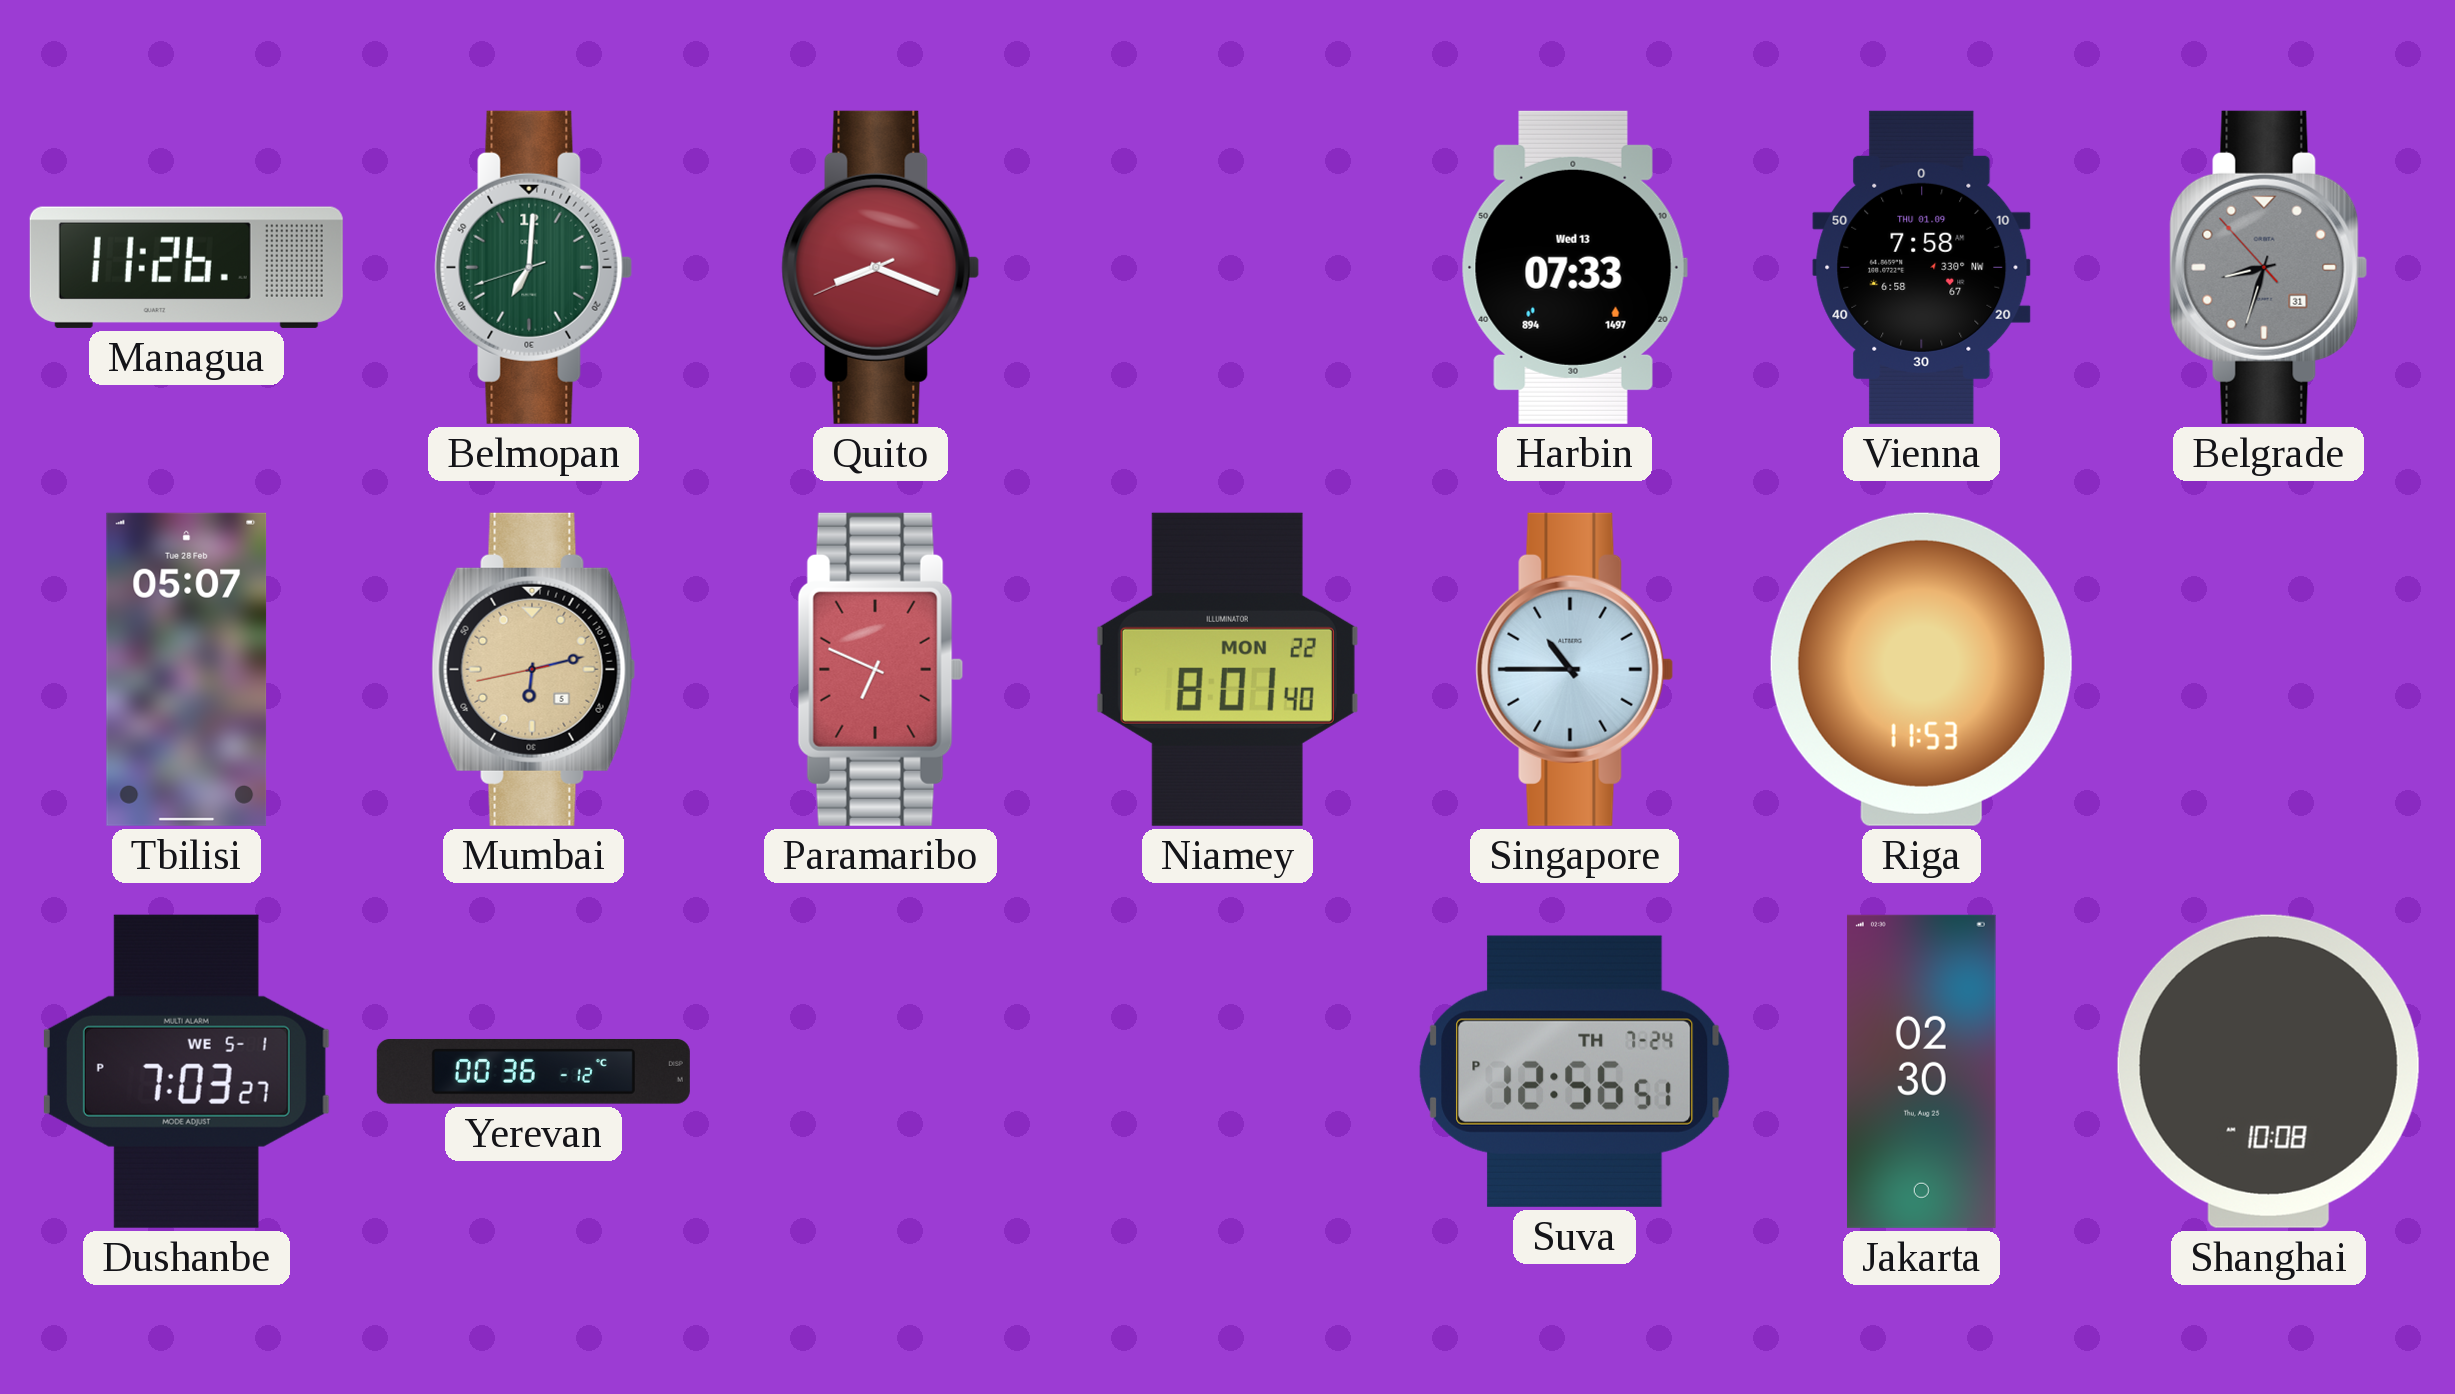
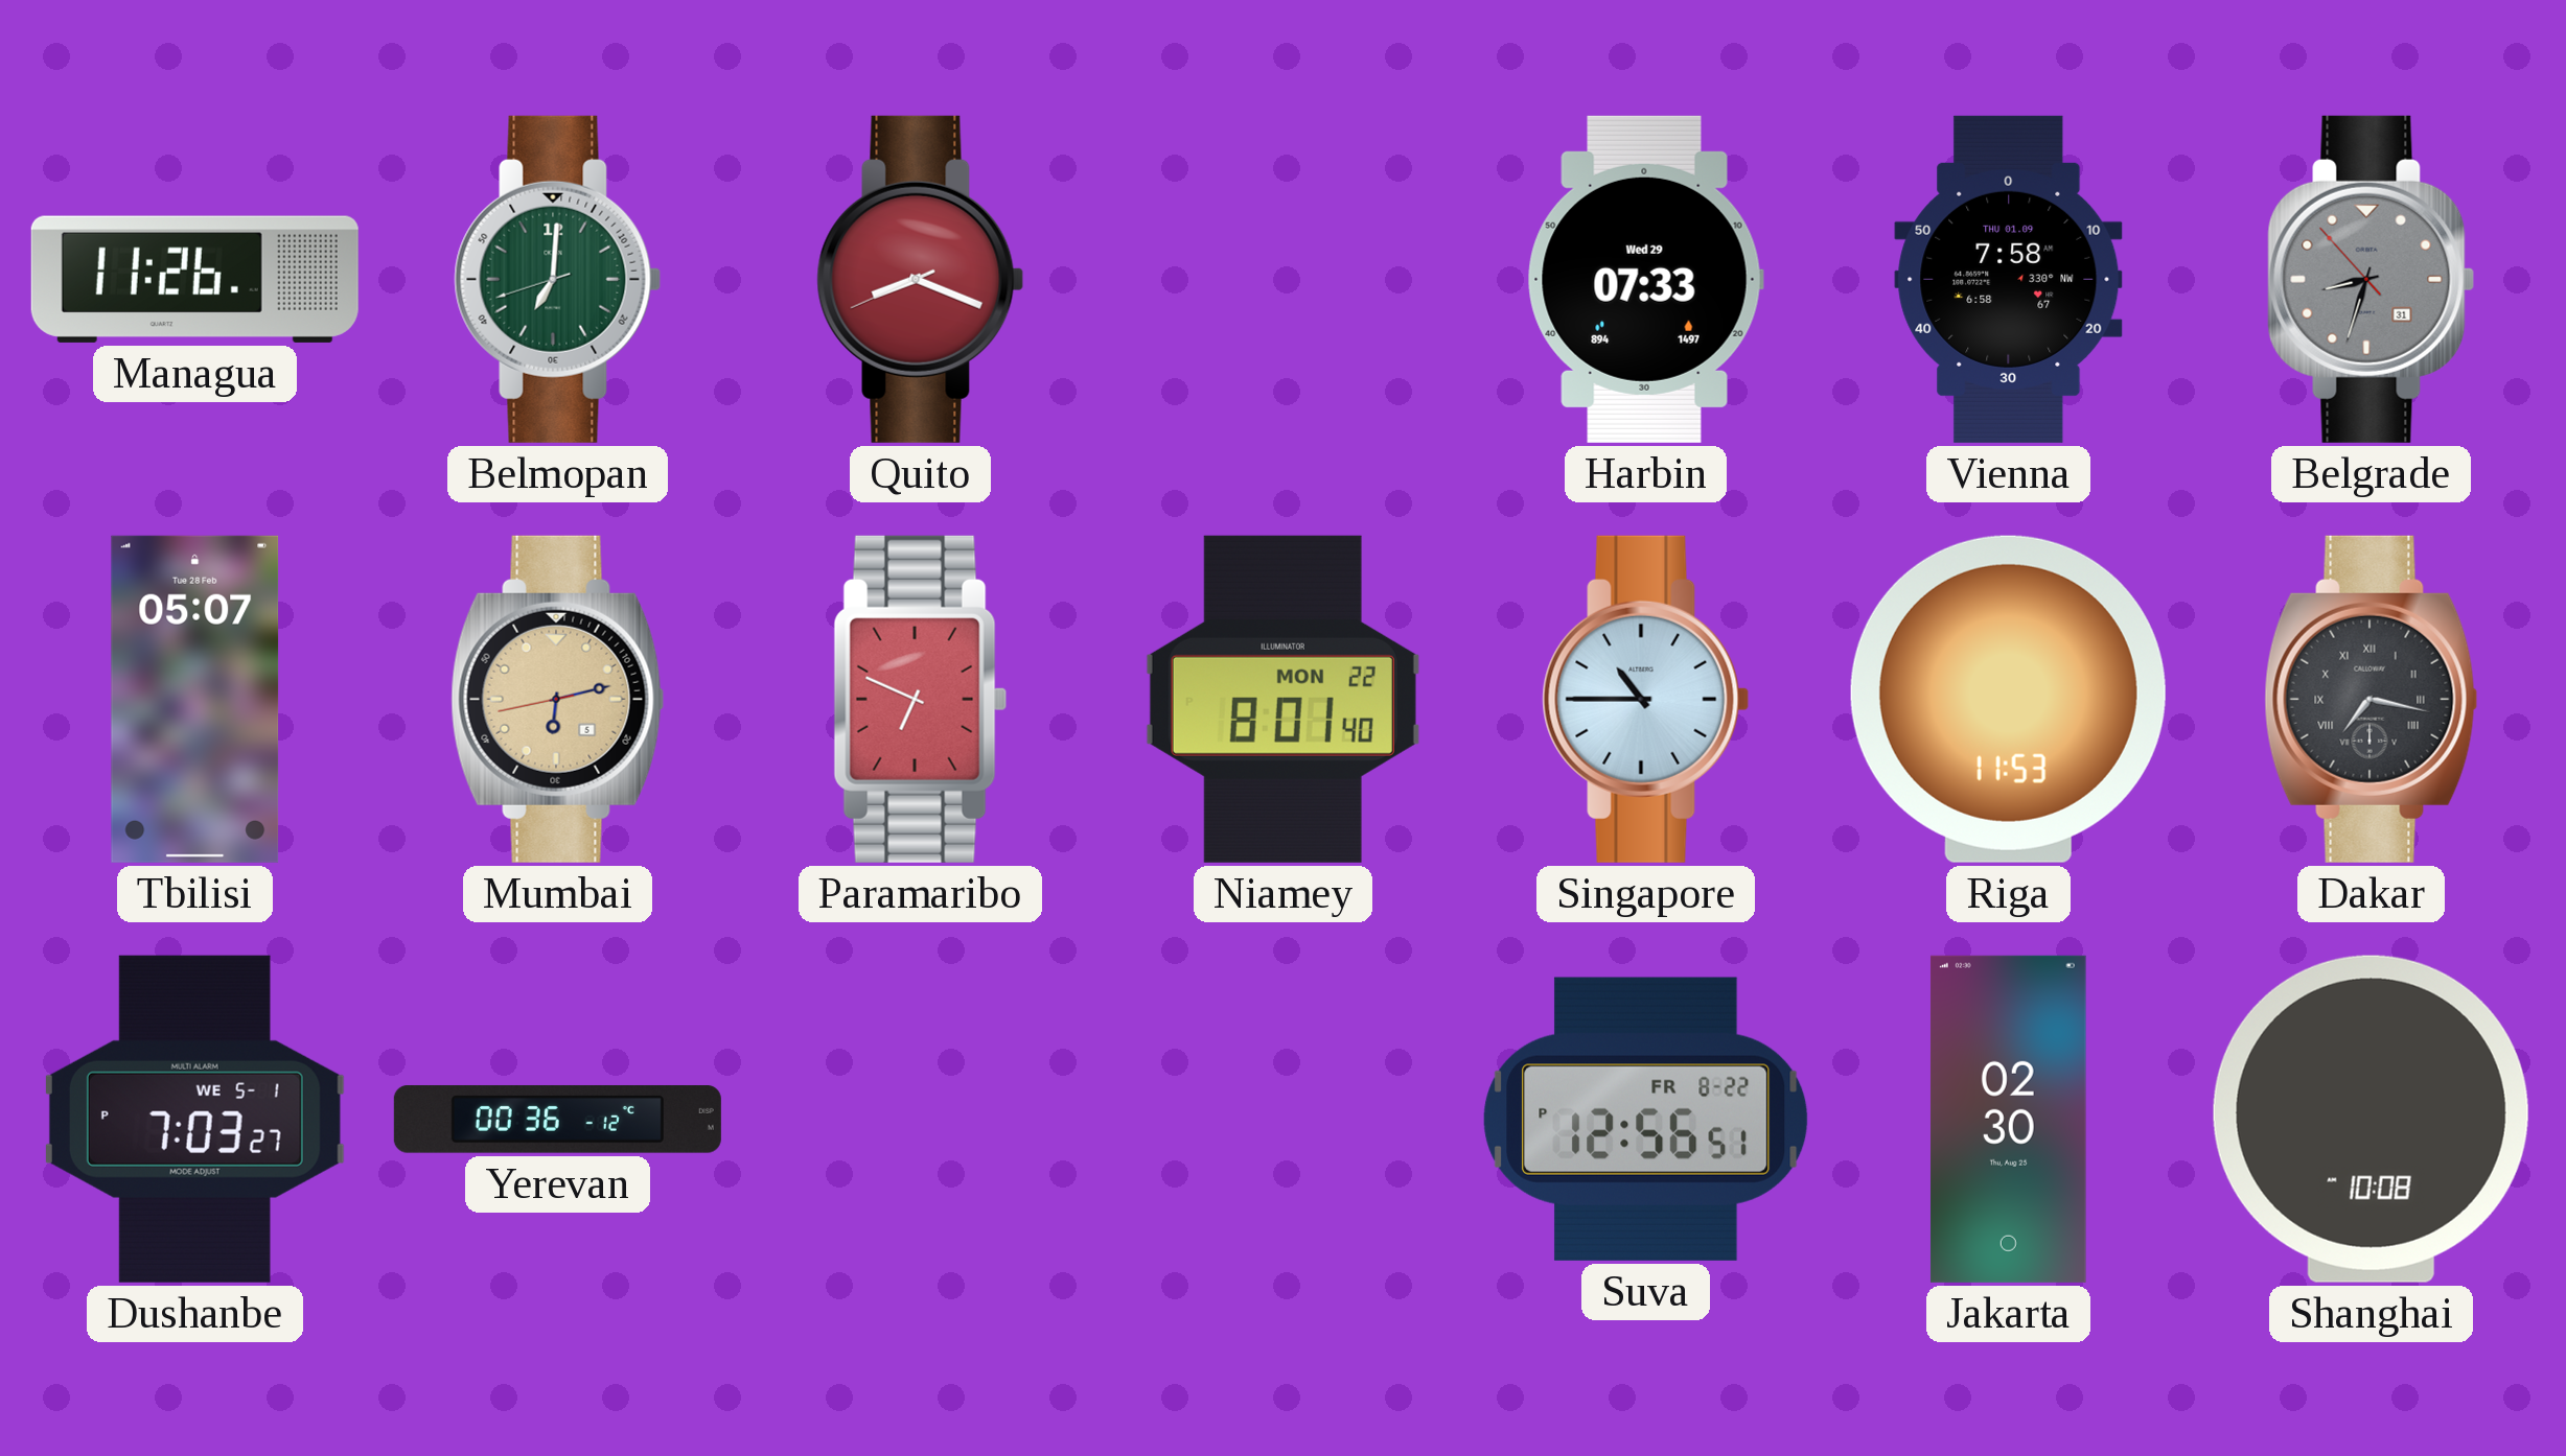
Harbin date: Wed 13 -> Wed 29
Dakar: none -> 7:17
Suva date: TH 7-24 -> FR 8-22
